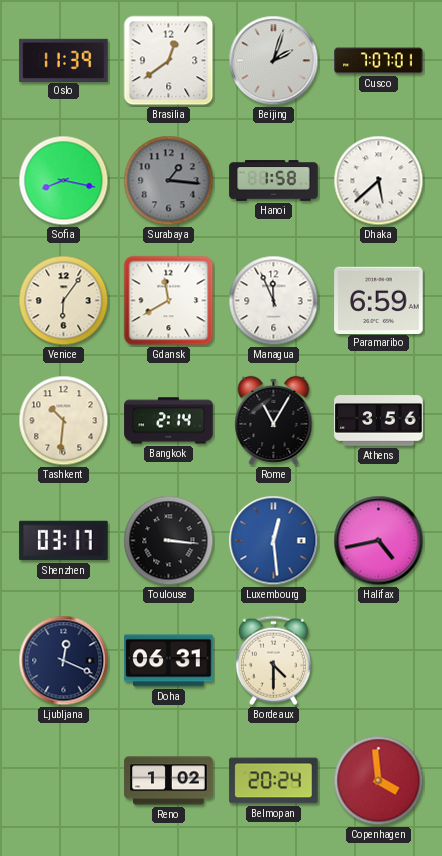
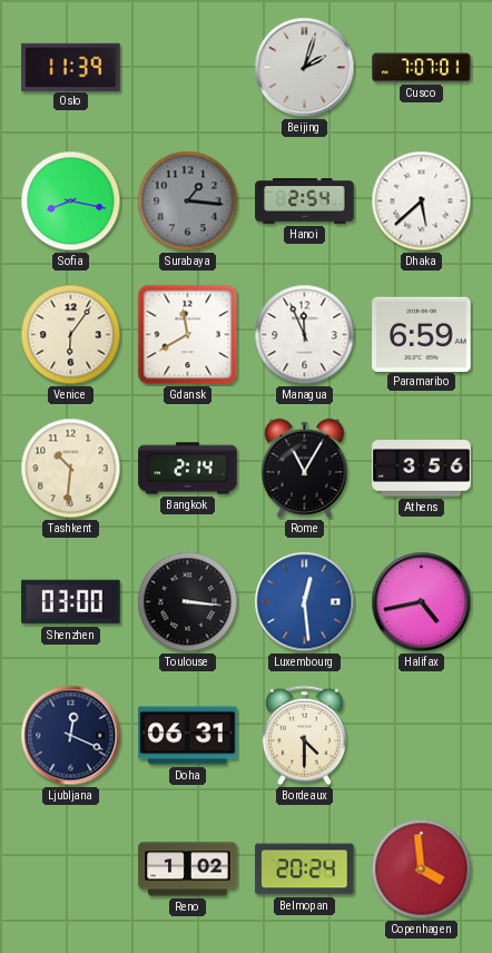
Brasilia: 12:39 -> none
Hanoi: 1:58 -> 2:54
Shenzhen: 03:17 -> 03:00
